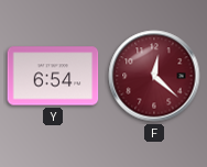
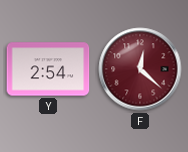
Y: 6:54 -> 2:54
